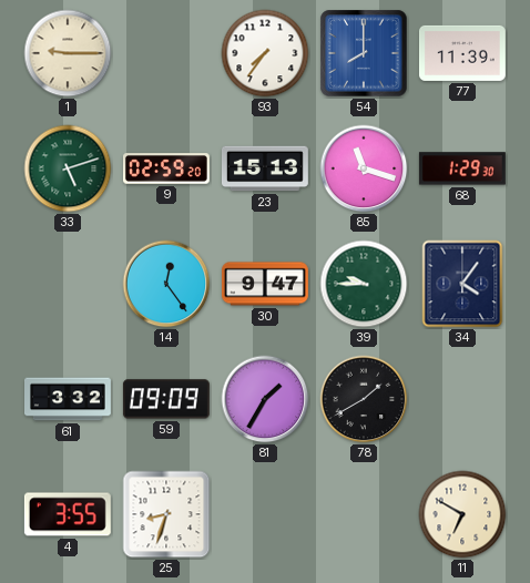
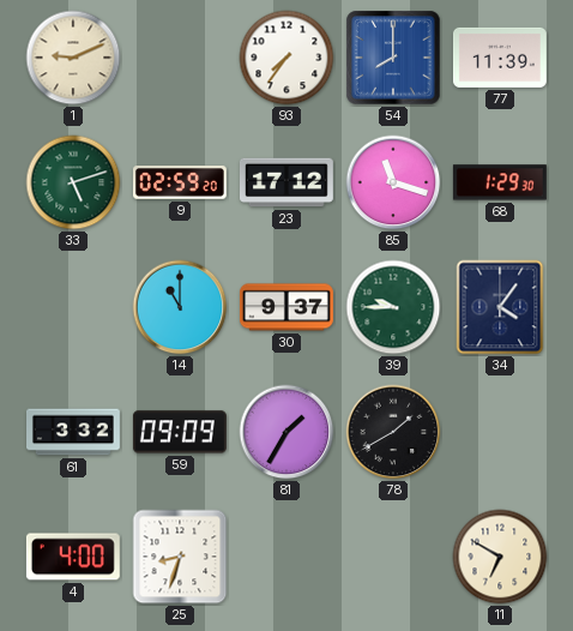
1: 9:15 -> 9:11
23: 15:13 -> 17:12
14: 12:24 -> 11:00
30: 9:47 -> 9:37
4: 3:55 -> 4:00
